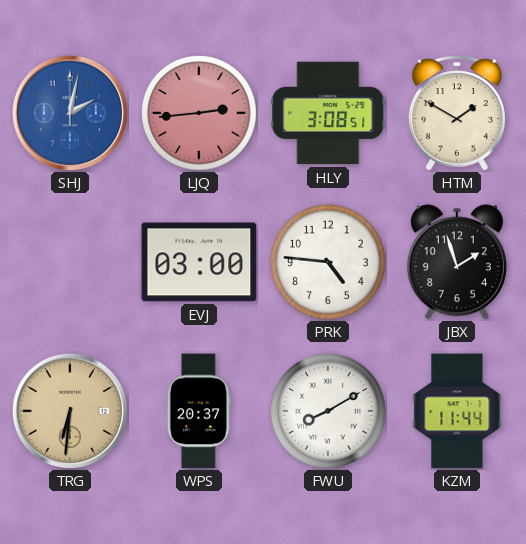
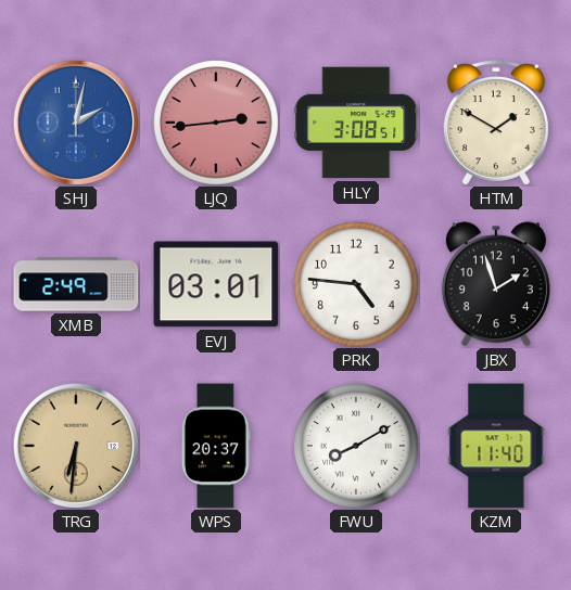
XMB: none -> 2:49
EVJ: 03:00 -> 03:01
KZM: 11:44 -> 11:40
